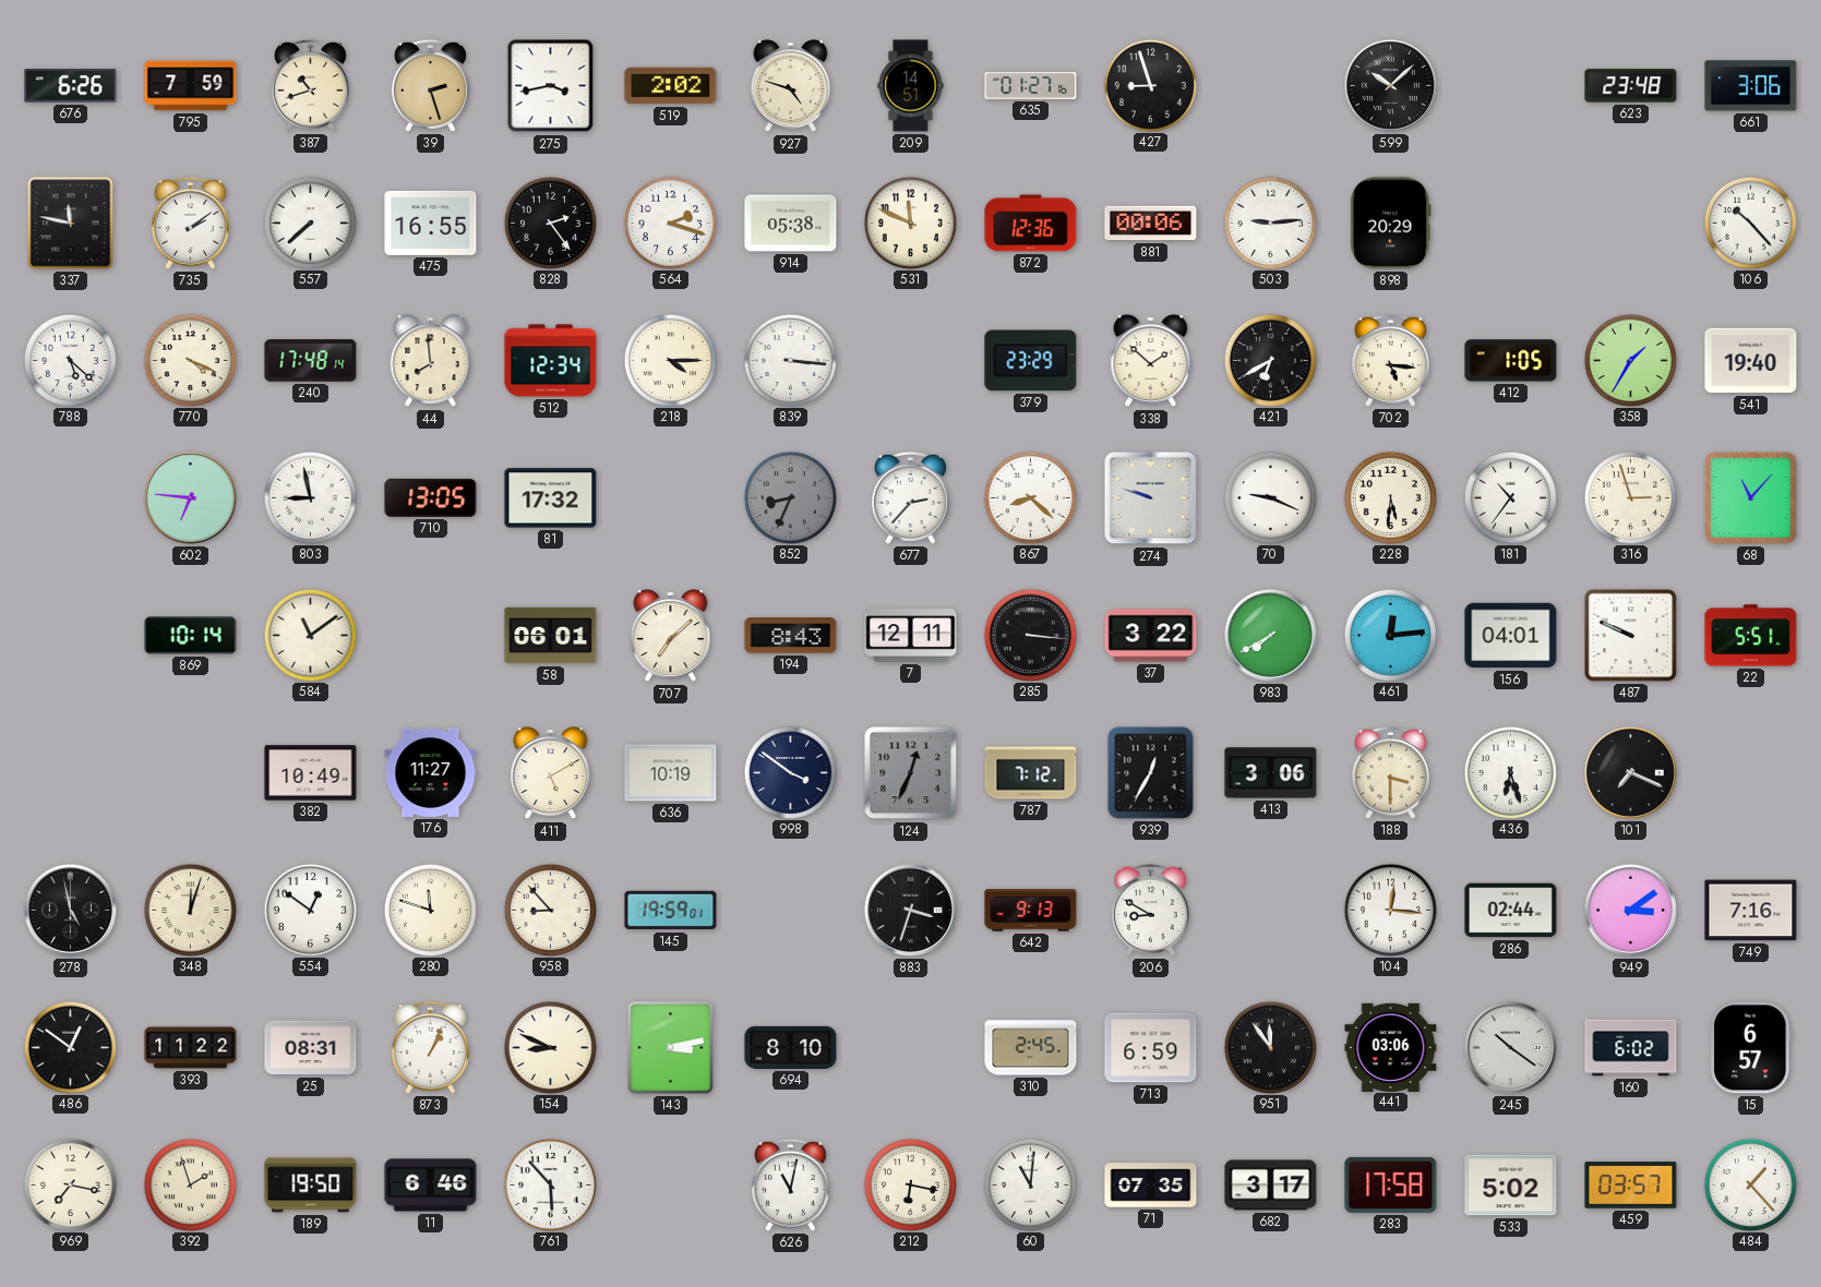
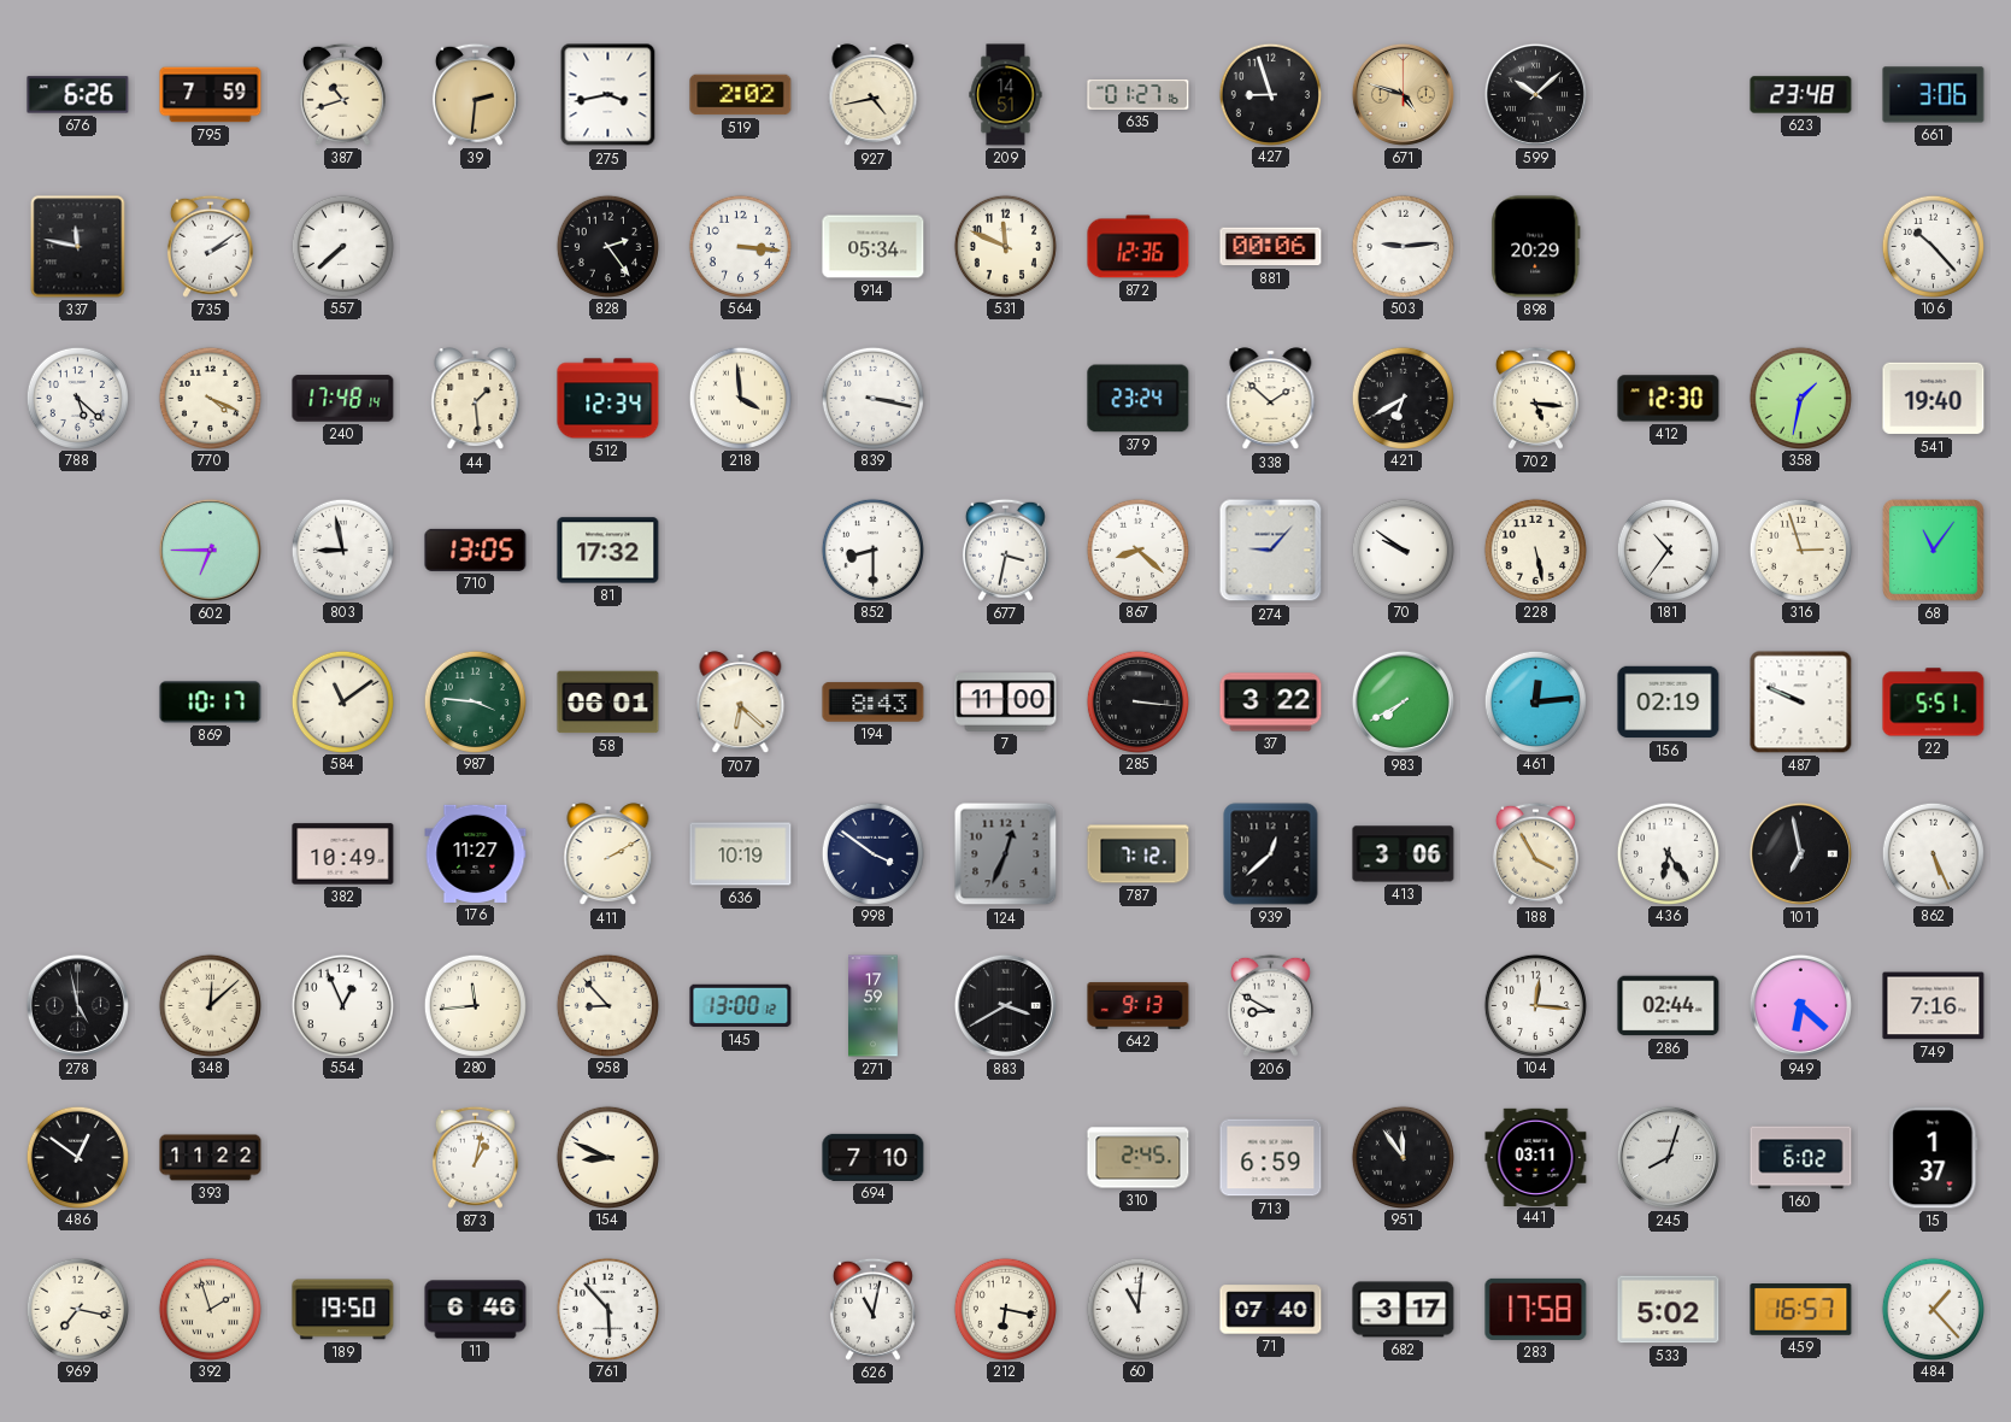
39: 2:27 -> 2:31
927: 4:48 -> 4:43
671: none -> 4:48
475: 16:55 -> none
564: 2:18 -> 3:16
914: 05:38 -> 05:34
44: 7:59 -> 1:29
218: 4:15 -> 3:59
839: 3:16 -> 3:17
379: 23:29 -> 23:24
412: 1:05 -> 12:30
358: 1:35 -> 1:32
602: 6:46 -> 6:45
852: 8:34 -> 8:30
852 dial: grey -> white
677: 2:37 -> 3:32
274: 9:48 -> 9:07
70: 9:19 -> 9:51
228: 5:31 -> 5:28
68: 11:07 -> 11:06
869: 10:14 -> 10:17
987: none -> 3:46
707: 7:08 -> 6:22
7: 12:11 -> 11:00
156: 04:01 -> 02:19
411: 5:10 -> 2:10
939: 12:35 -> 12:38
188: 3:30 -> 3:55
436: 6:27 -> 6:24
101: 7:19 -> 6:58
862: none -> 5:26
348: 12:03 -> 12:08
554: 12:51 -> 12:56
280: 11:48 -> 11:44
145: 19:59 -> 13:00
271: none -> 17:59
883: 3:33 -> 3:40
949: 3:09 -> 6:22
25: 08:31 -> none
873: 1:04 -> 1:02
143: 3:13 -> none
694: 8:10 -> 7:10
441: 03:06 -> 03:11
245: 10:21 -> 8:03
15: 6:57 -> 1:37
71: 07:35 -> 07:40
459: 03:57 -> 16:57
